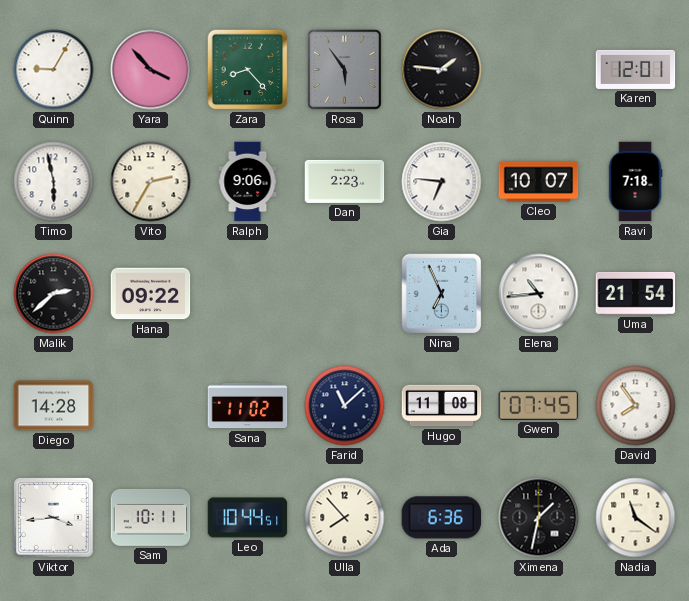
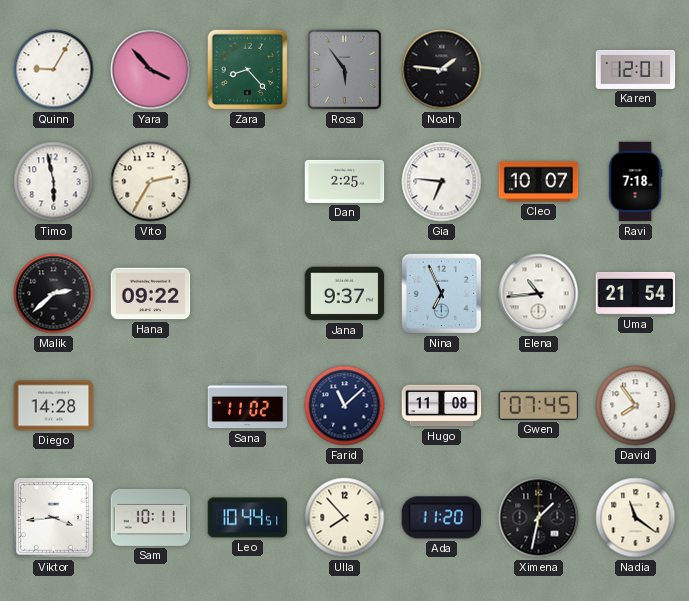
Ralph: 9:06 -> none
Dan: 2:23 -> 2:25
Jana: none -> 9:37
Ada: 6:36 -> 11:20
